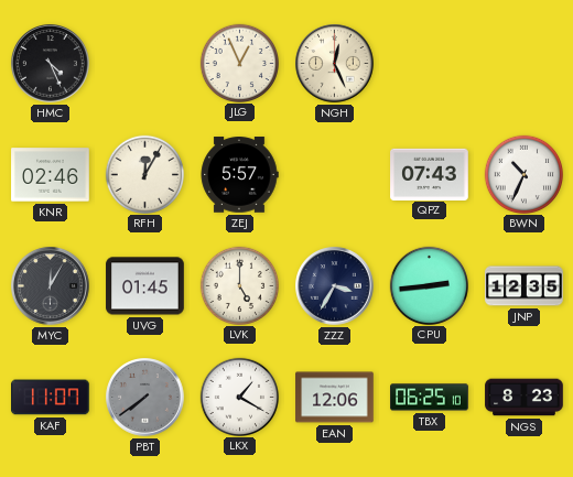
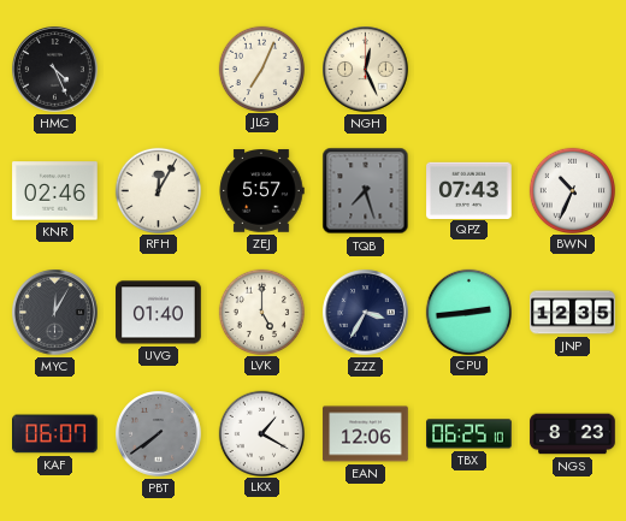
JLG: 12:56 -> 7:04
TQB: none -> 7:27
UVG: 01:45 -> 01:40
KAF: 11:07 -> 06:07
